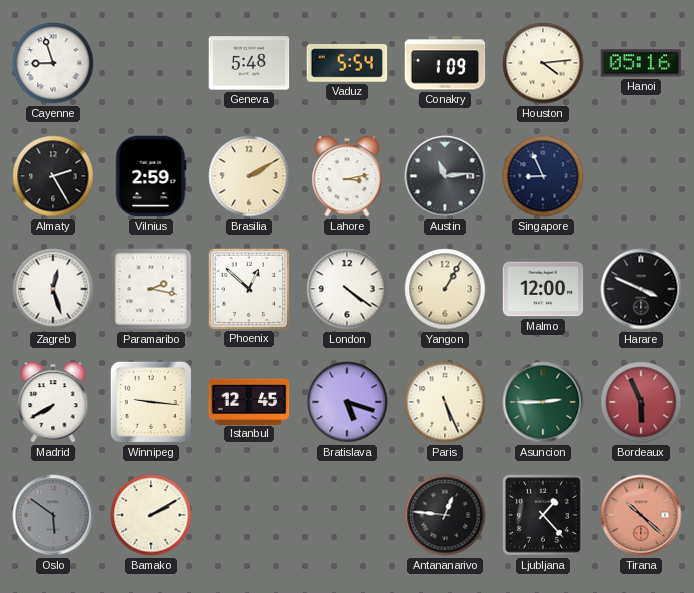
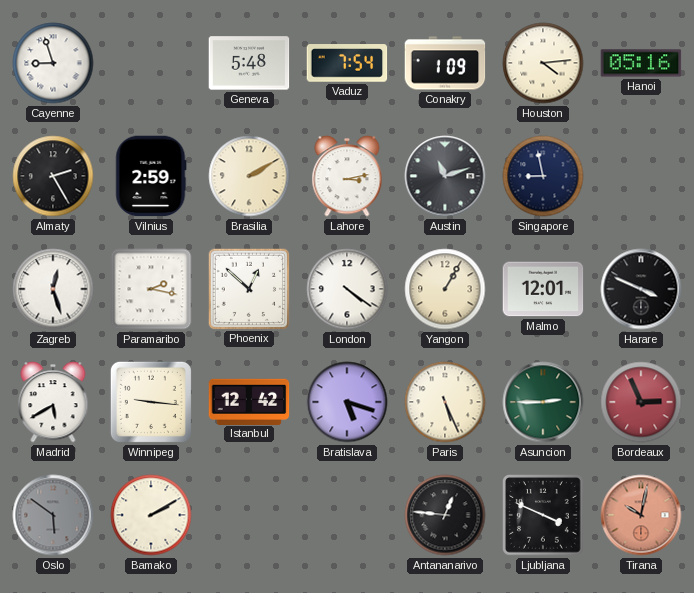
Vaduz: 5:54 -> 7:54
Austin: 11:14 -> 11:12
Singapore: 8:56 -> 8:58
Malmo: 12:00 -> 12:01
Madrid: 7:40 -> 5:40
Istanbul: 12:45 -> 12:42
Bordeaux: 5:56 -> 2:56
Ljubljana: 1:23 -> 3:49
Tirana: 10:22 -> 10:02
